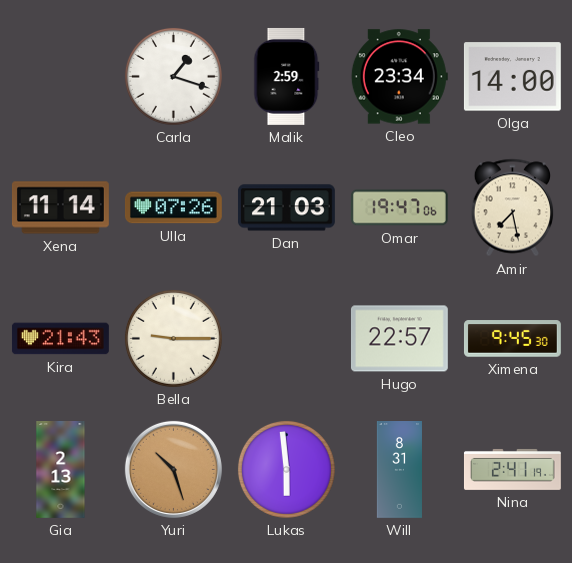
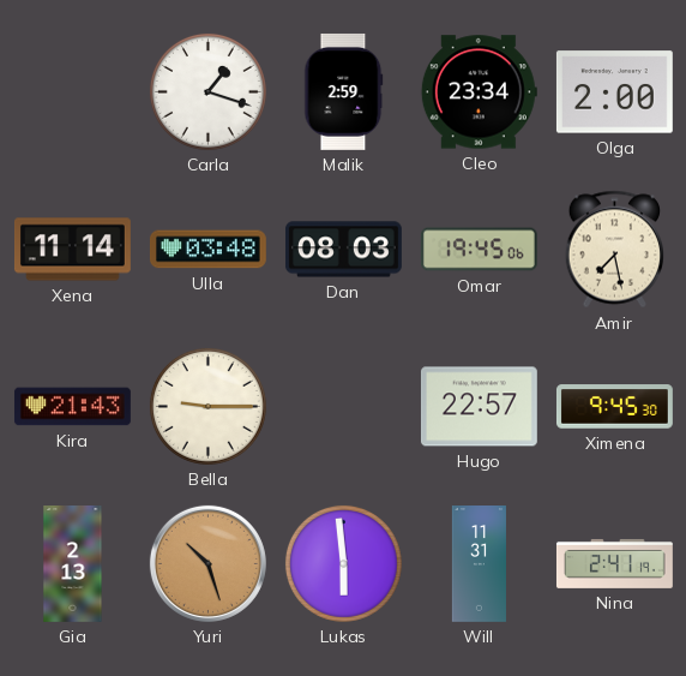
Olga: 14:00 -> 2:00
Ulla: 07:26 -> 03:48
Dan: 21:03 -> 08:03
Omar: 19:47 -> 19:45
Will: 8:31 -> 11:31
